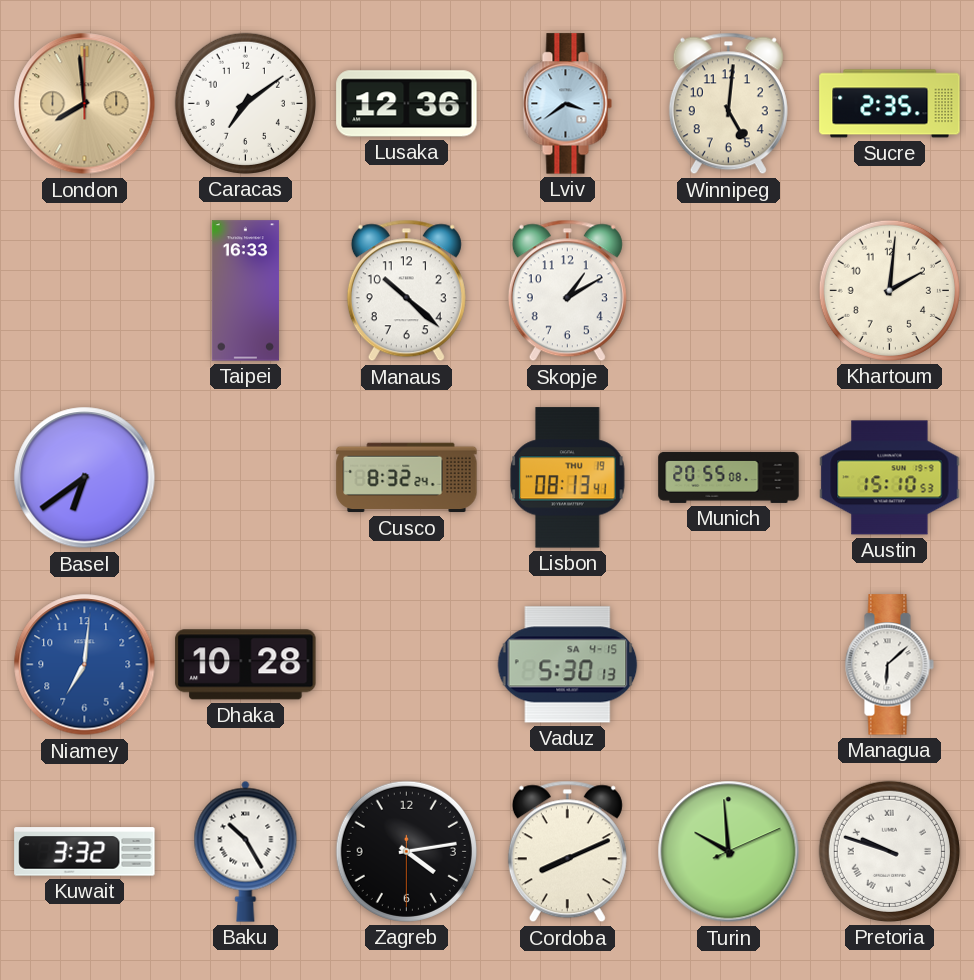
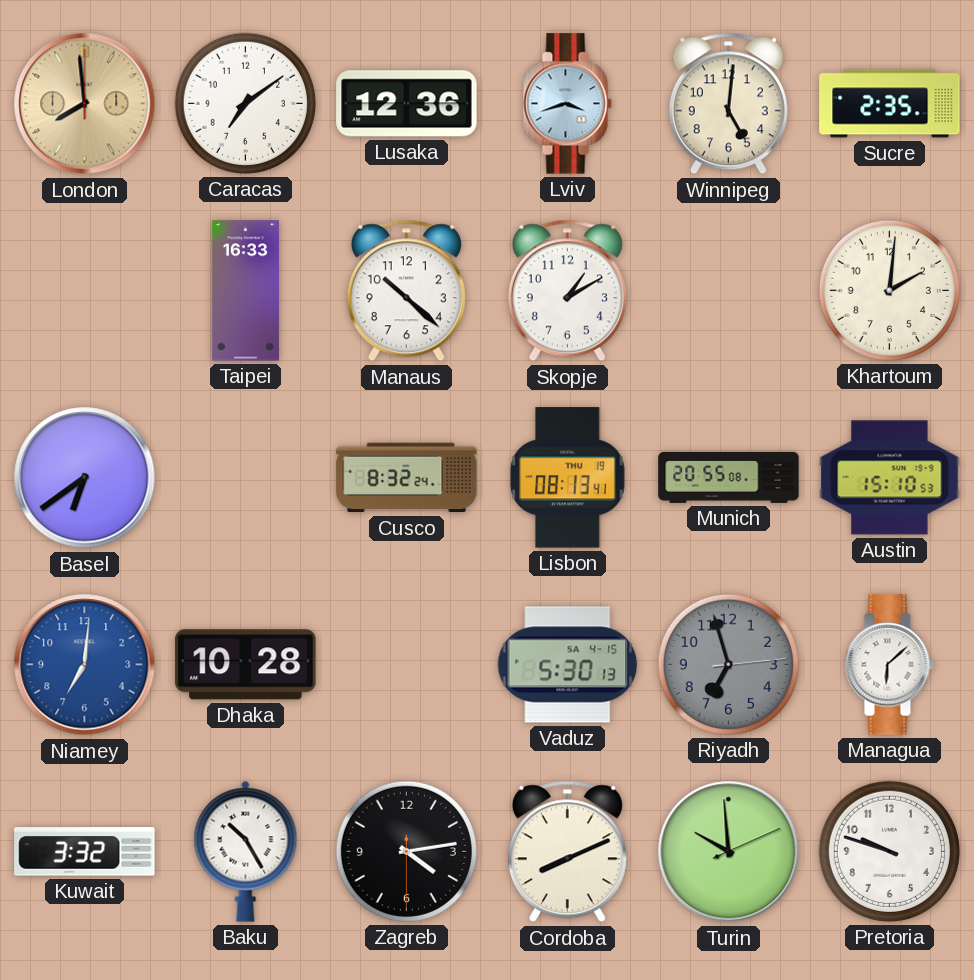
Lviv: 3:39 -> 3:42
Riyadh: none -> 6:57
Pretoria numerals: Roman -> Arabic
